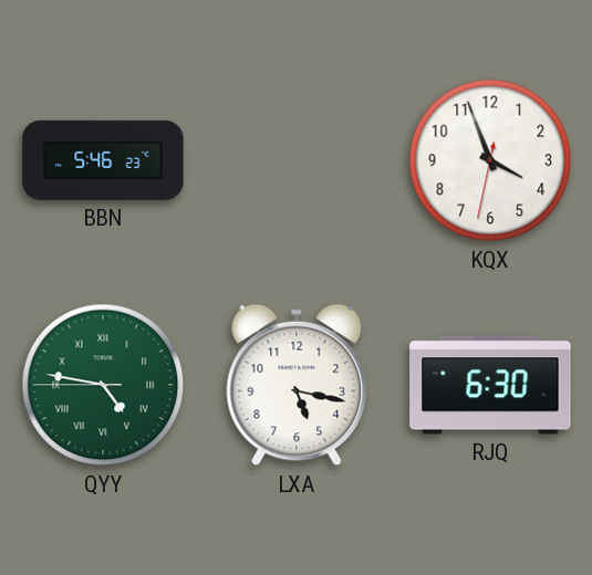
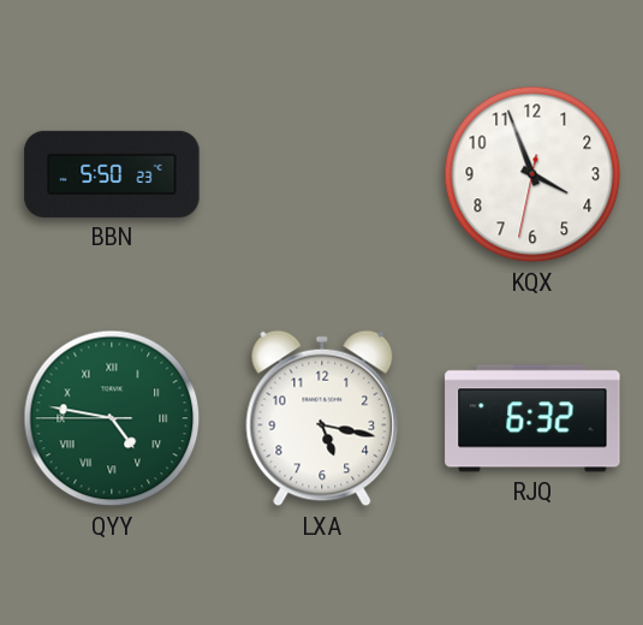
BBN: 5:46 -> 5:50
RJQ: 6:30 -> 6:32
